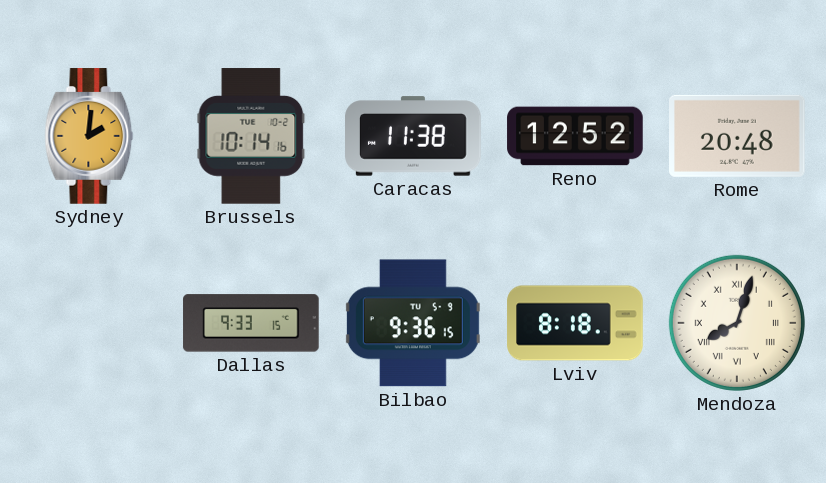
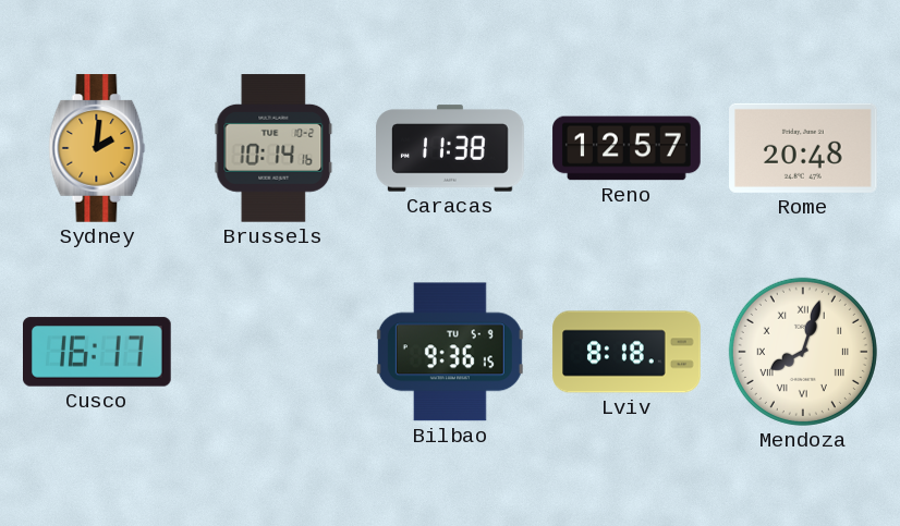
Reno: 12:52 -> 12:57
Cusco: none -> 16:17
Dallas: 9:33 -> none
